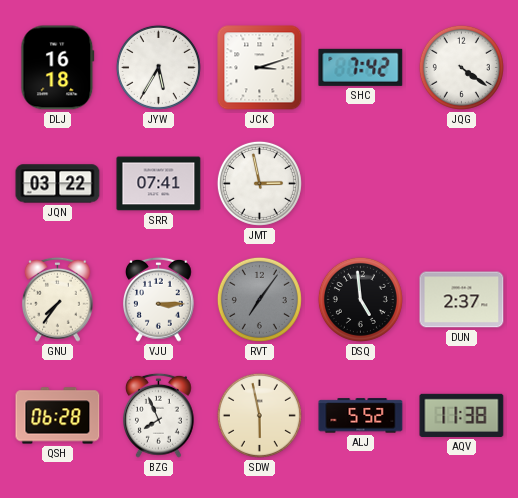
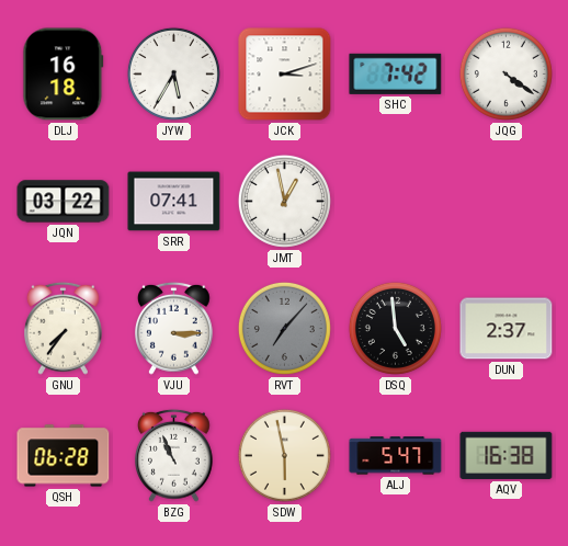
JMT: 2:58 -> 12:58
RVT: 7:06 -> 7:07
BZG: 7:56 -> 10:56
ALJ: 5:52 -> 5:47
AQV: 11:38 -> 16:38
